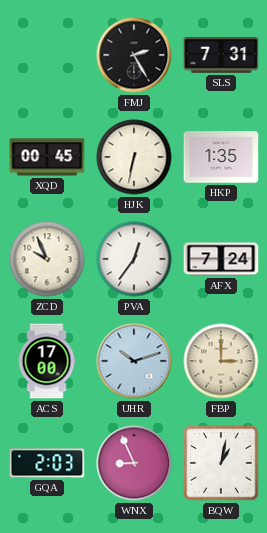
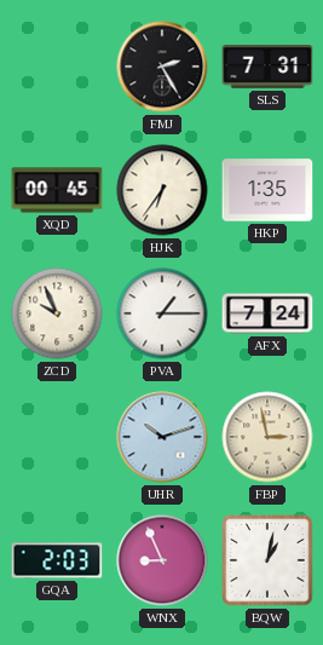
HJK: 6:32 -> 6:36
PVA: 12:36 -> 1:15
ACS: 17:00 -> none
FBP: 3:00 -> 2:58
